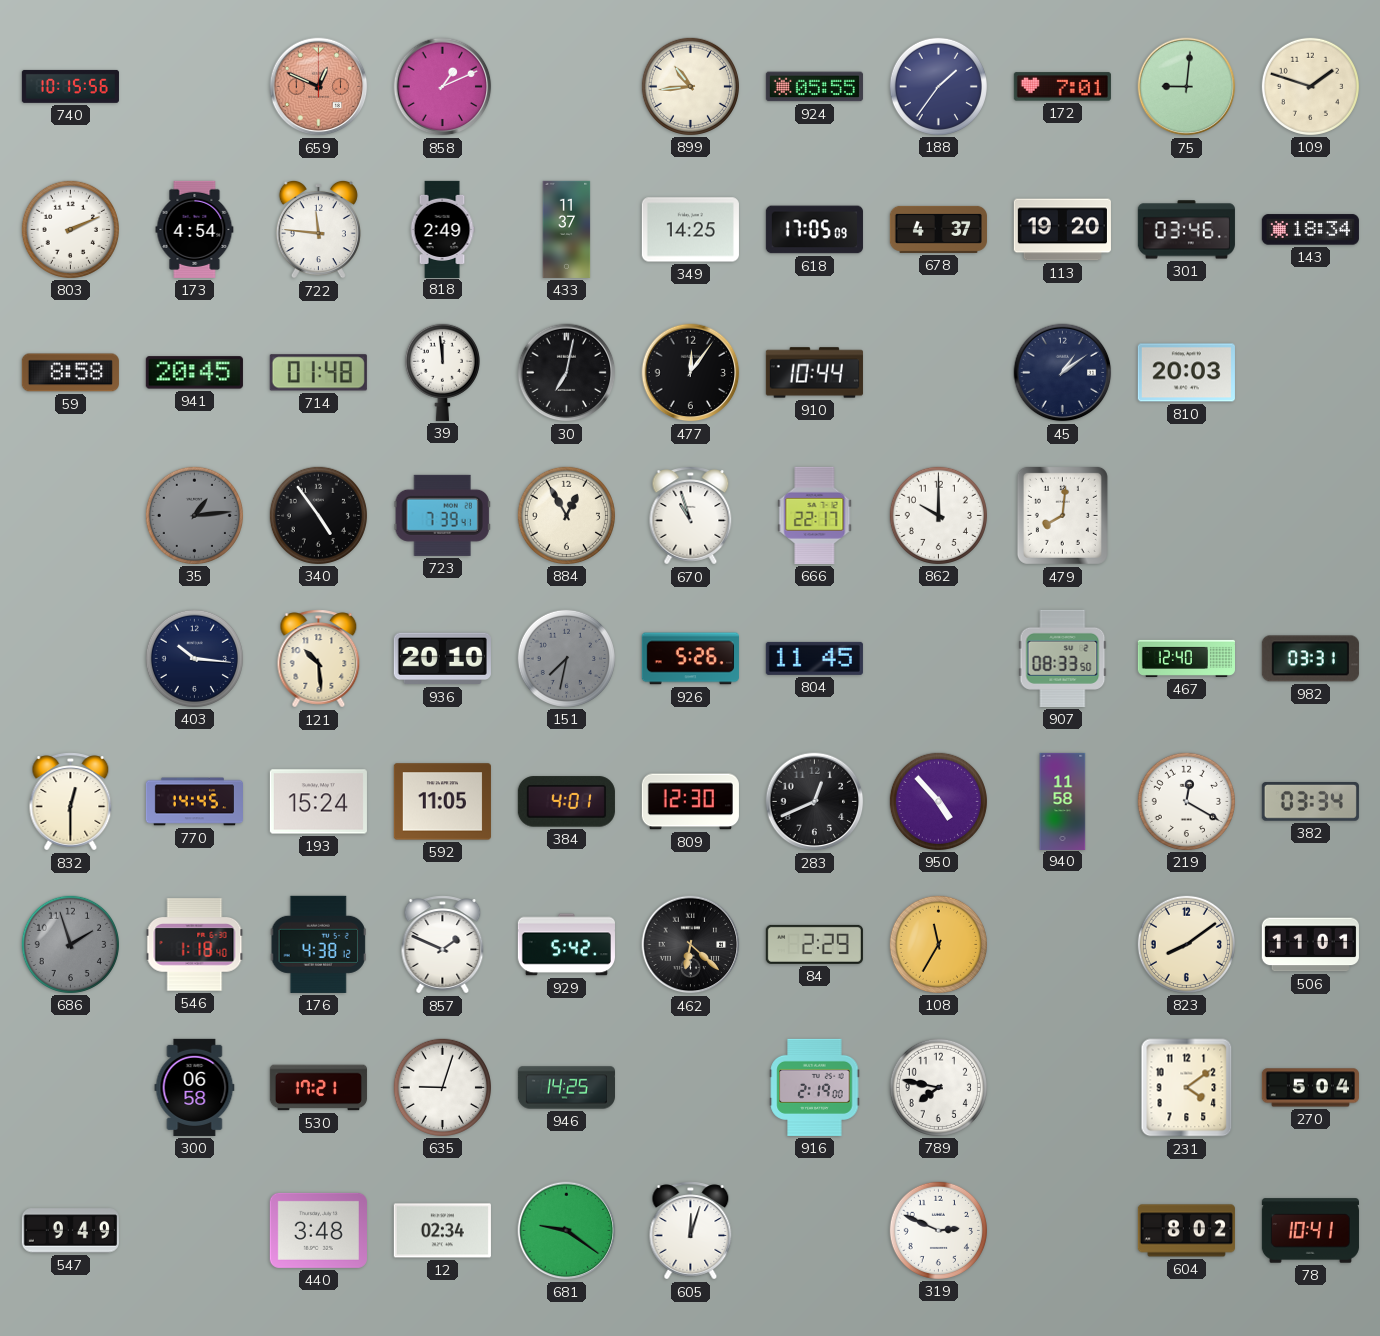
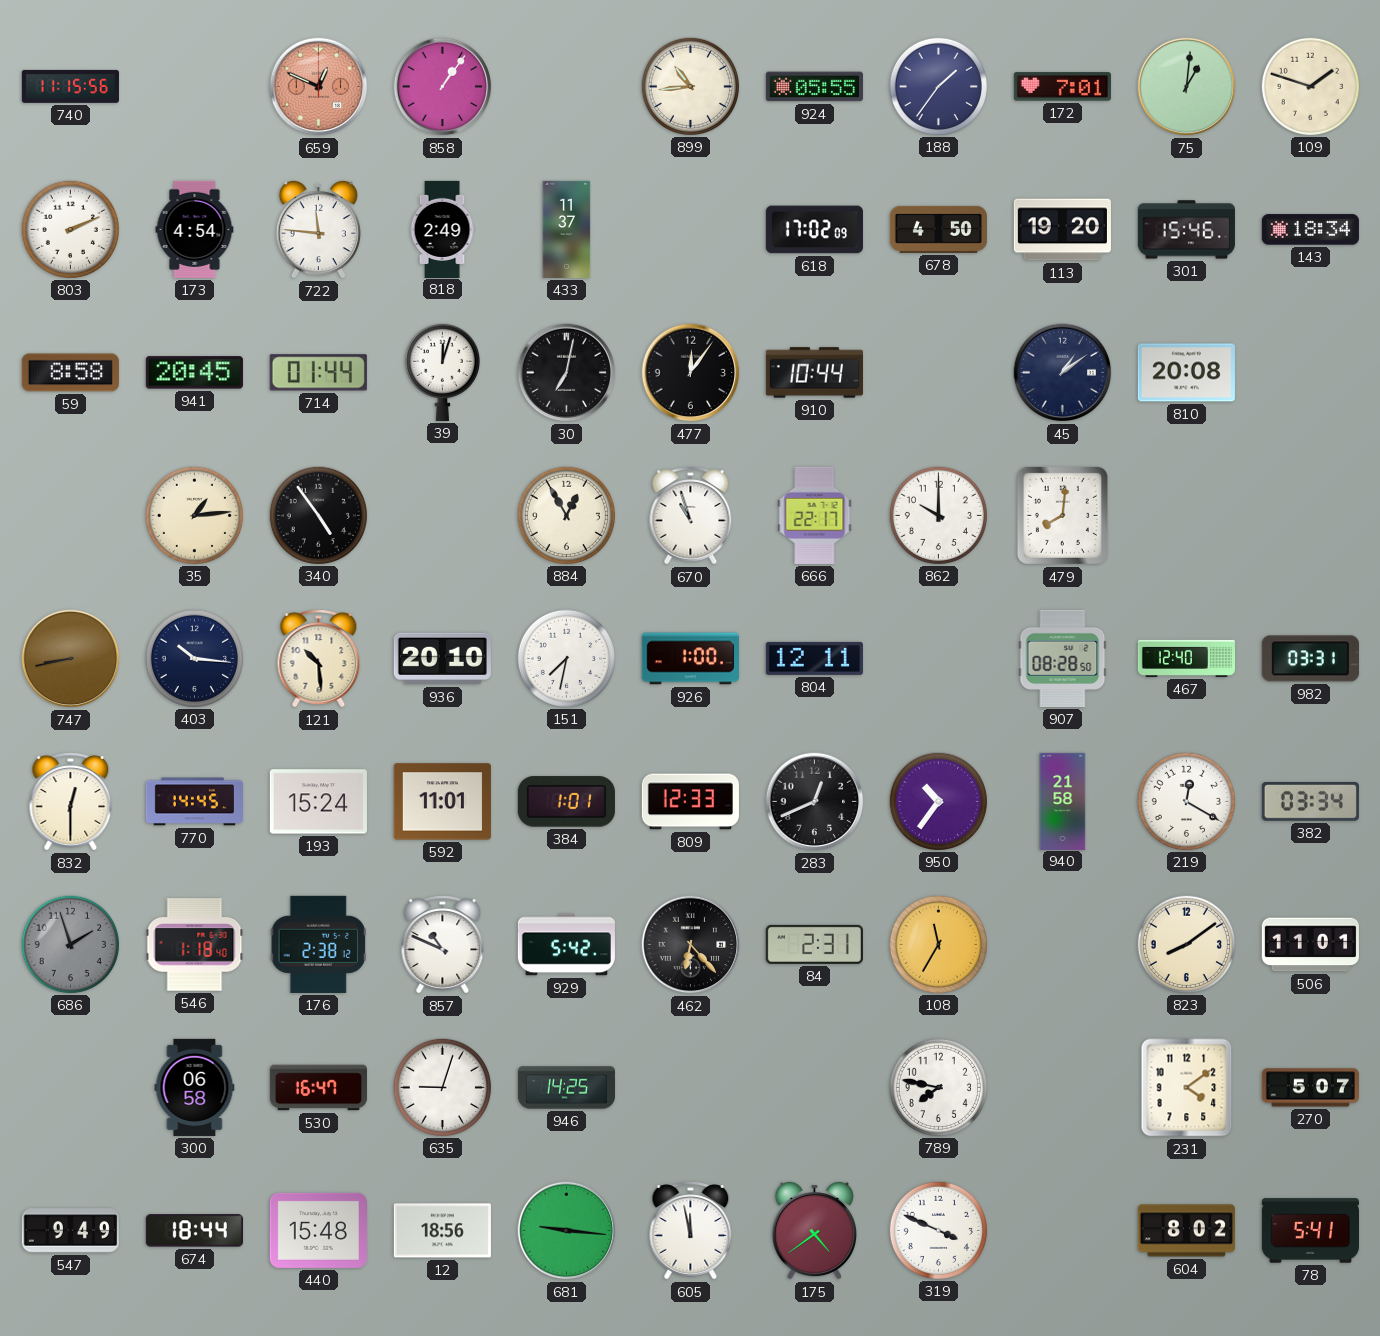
740: 10:15 -> 11:15
858: 1:11 -> 1:06
75: 9:01 -> 1:01
349: 14:25 -> none
618: 17:05 -> 17:02
678: 4:37 -> 4:50
301: 03:46 -> 15:46
714: 01:48 -> 01:44
39: 11:59 -> 12:03
810: 20:03 -> 20:08
35 dial: grey -> cream
723: 7:39 -> none
747: none -> 8:43
151 dial: grey -> white
926: 5:26 -> 1:00
804: 11:45 -> 12:11
907: 08:33 -> 08:28
592: 11:05 -> 11:01
384: 4:01 -> 1:01
809: 12:30 -> 12:33
950: 4:53 -> 10:36
940: 11:58 -> 21:58
176: 4:38 -> 2:38
857: 1:49 -> 10:49
462: 6:22 -> 6:23
84: 2:29 -> 2:31
530: 17:21 -> 16:47
916: 2:19 -> none
270: 5:04 -> 5:07
674: none -> 18:44
440: 3:48 -> 15:48
12: 02:34 -> 18:56
681: 9:21 -> 9:16
605: 12:03 -> 11:58
175: none -> 4:39
319: 2:49 -> 3:49
78: 10:41 -> 5:41
